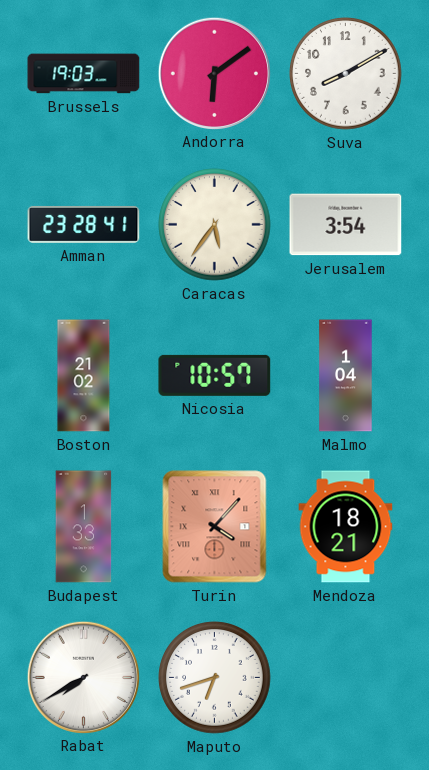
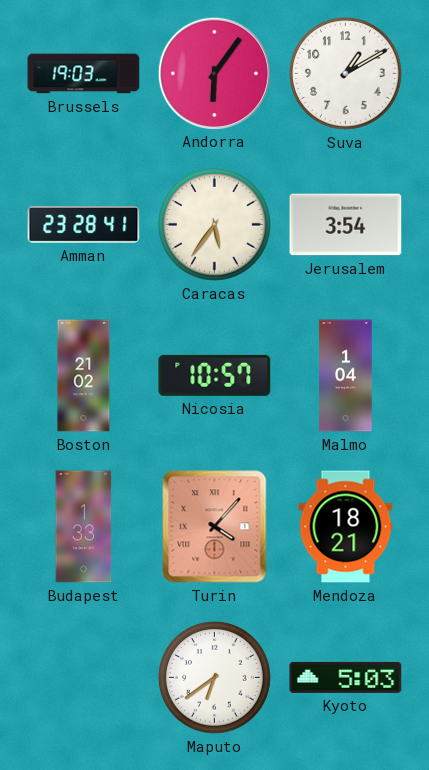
Andorra: 6:09 -> 6:06
Suva: 8:10 -> 1:10
Rabat: 7:40 -> none
Maputo: 6:42 -> 6:39
Kyoto: none -> 5:03
